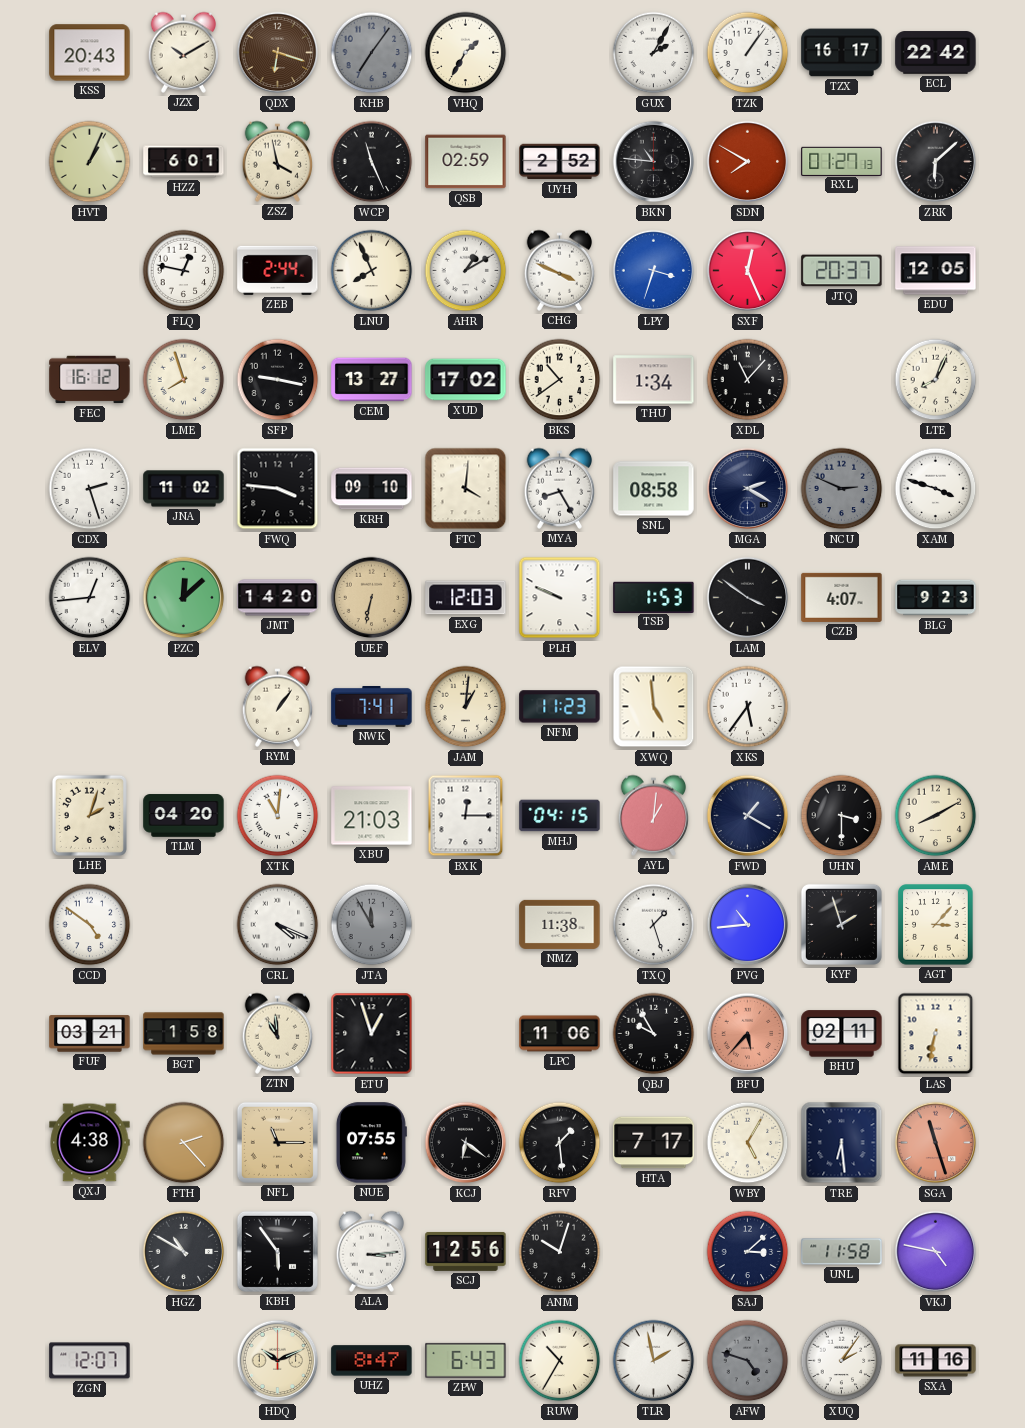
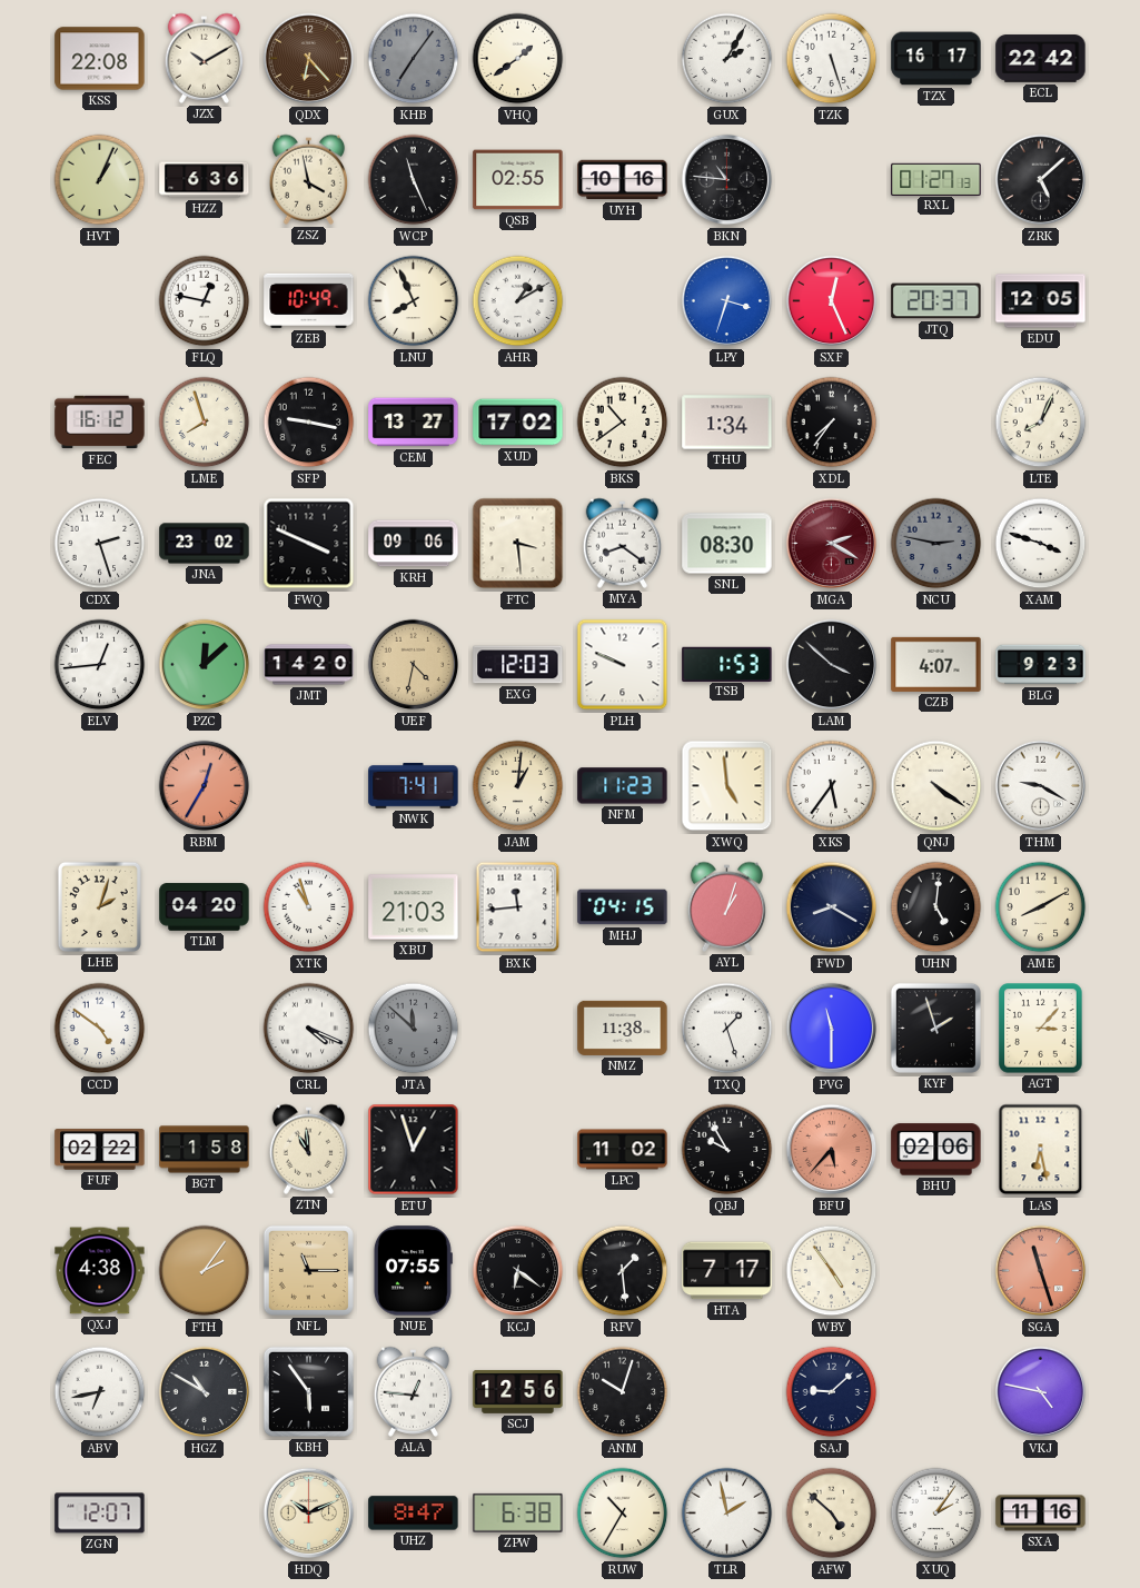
KSS: 20:43 -> 22:08
QDX: 6:18 -> 6:23
VHQ: 1:35 -> 1:39
TZK: 1:06 -> 5:27
HZZ: 6:01 -> 6:36
QSB: 02:59 -> 02:55
UYH: 2:52 -> 10:16
SDN: 7:50 -> none
ZRK: 6:08 -> 5:08
ZEB: 2:44 -> 10:49
CHG: 3:49 -> none
XDL: 11:07 -> 7:36
JNA: 11:02 -> 23:02
FWQ: 3:46 -> 3:49
KRH: 09:10 -> 09:06
FTC: 4:01 -> 3:29
MYA: 8:25 -> 8:21
SNL: 08:58 -> 08:30
MGA dial: navy -> burgundy
NCU: 2:49 -> 2:47
UEF: 6:32 -> 4:32
LAM: 3:51 -> 3:52
RBM: none -> 12:35
RYM: 1:06 -> none
QNJ: none -> 4:21
THM: none -> 9:20
XTK: 11:01 -> 10:57
BXK: 12:15 -> 11:44
AYL: 1:01 -> 1:03
FWD: 1:20 -> 8:20
UHN: 3:30 -> 5:01
JTA: 11:55 -> 11:52
PVG: 10:44 -> 11:30
FUF: 03:21 -> 02:22
LPC: 11:06 -> 11:02
BHU: 02:11 -> 02:06
LAS: 6:32 -> 6:28
FTH: 2:23 -> 2:06
WBY: 5:05 -> 4:54
TRE: 6:29 -> none
ABV: none -> 6:43
ALA: 3:14 -> 12:46
SAJ: 3:08 -> 9:08
UNL: 11:58 -> none
ZPW: 6:43 -> 6:38
AFW: 4:48 -> 4:52
AFW dial: grey -> cream
